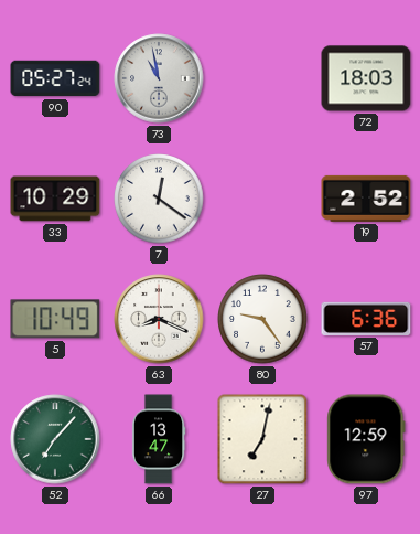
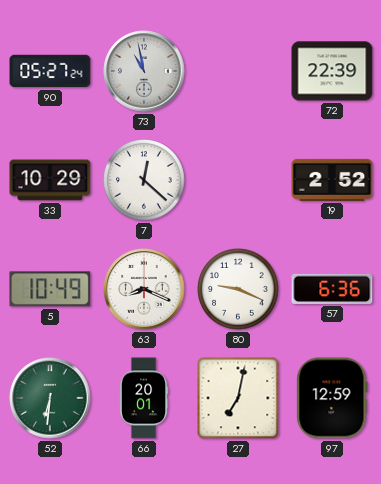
72: 18:03 -> 22:39
7: 12:21 -> 12:22
80: 9:24 -> 9:19
52: 7:07 -> 6:31
66: 13:47 -> 20:01
